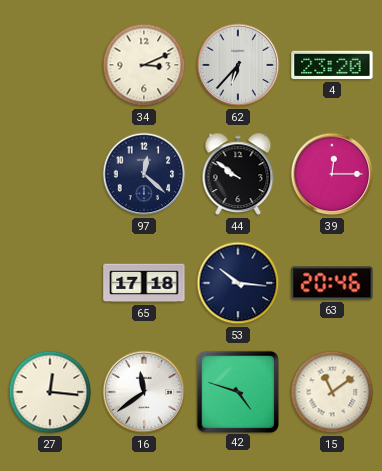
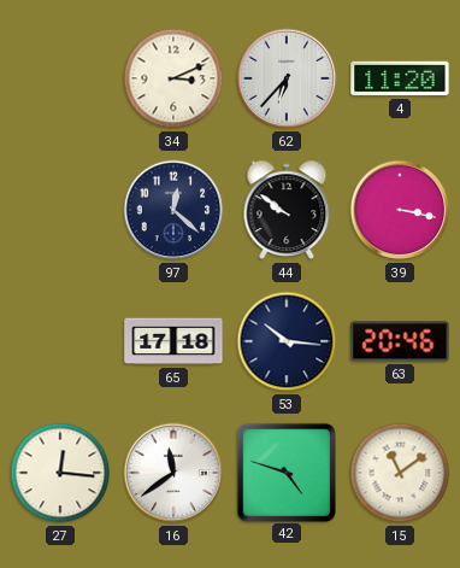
4: 23:20 -> 11:20
39: 12:15 -> 3:17
